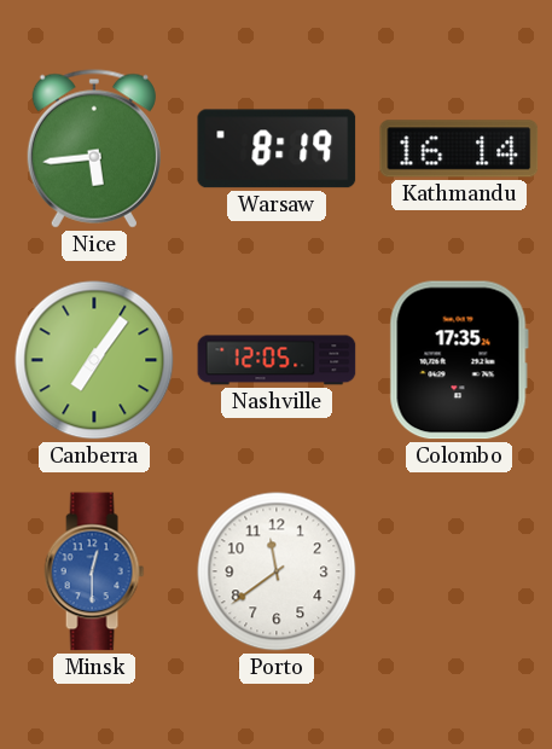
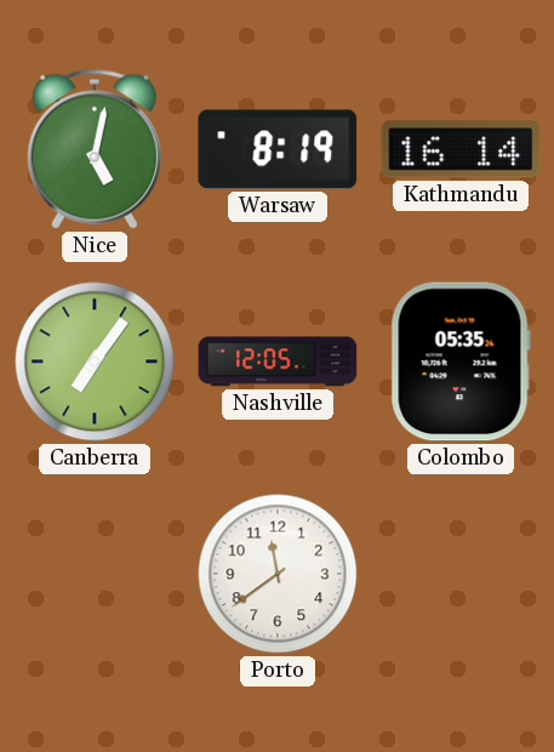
Nice: 5:44 -> 5:02
Colombo: 17:35 -> 05:35
Minsk: 12:30 -> none
